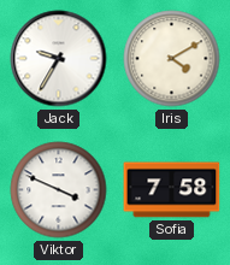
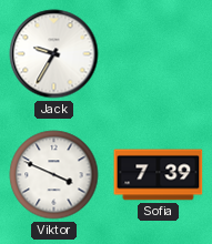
Iris: 4:10 -> none
Sofia: 7:58 -> 7:39
